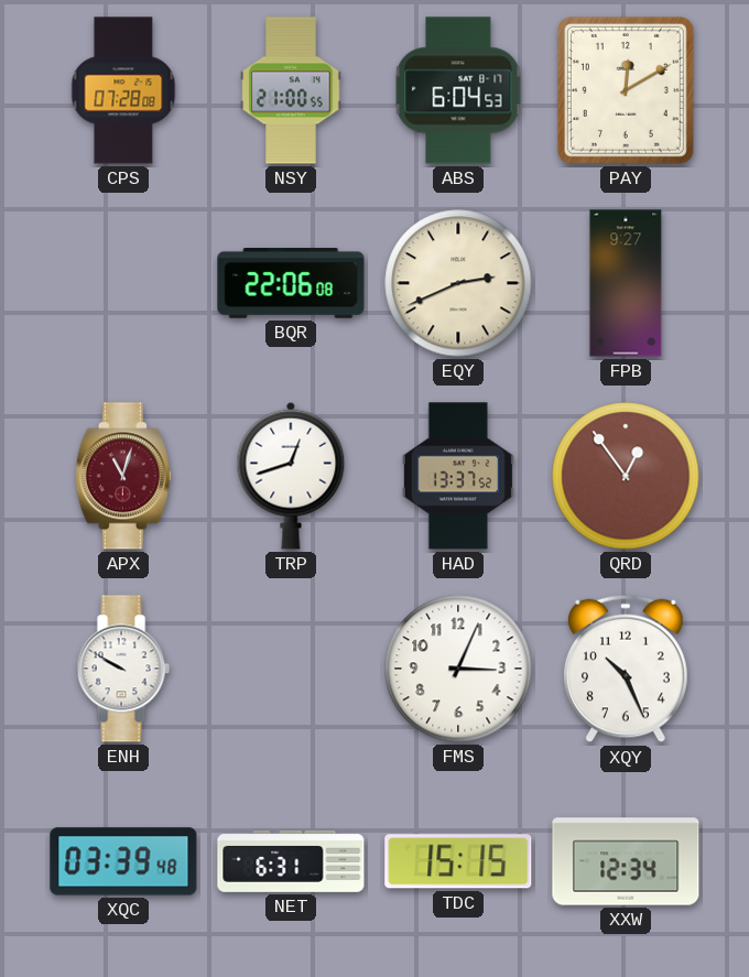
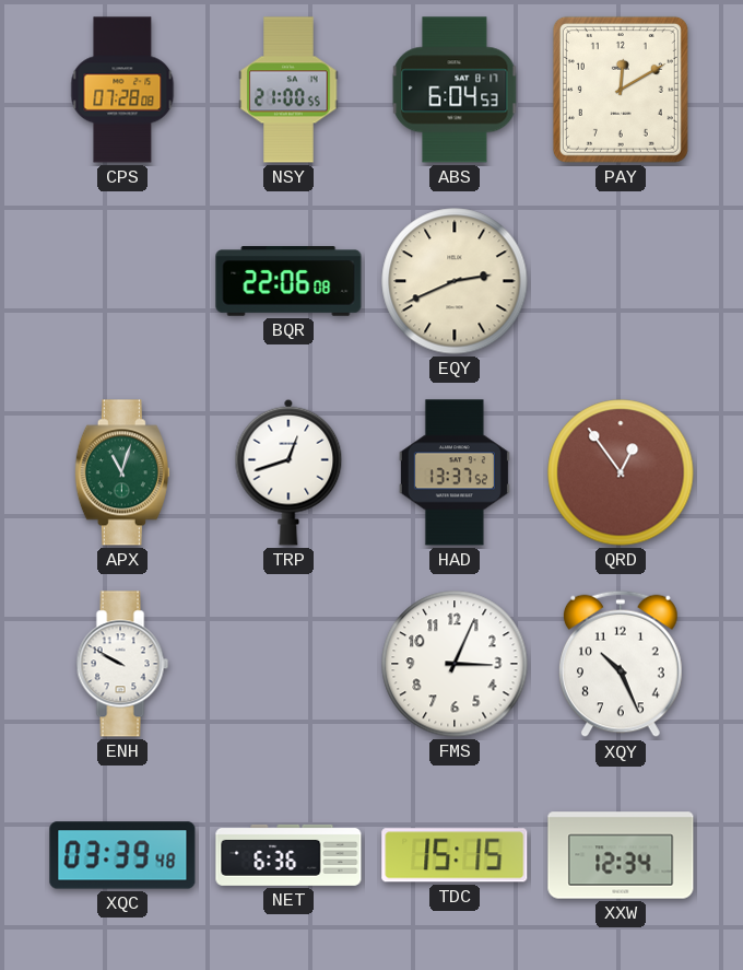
FPB: 9:27 -> none
APX dial: burgundy -> green
NET: 6:31 -> 6:36
